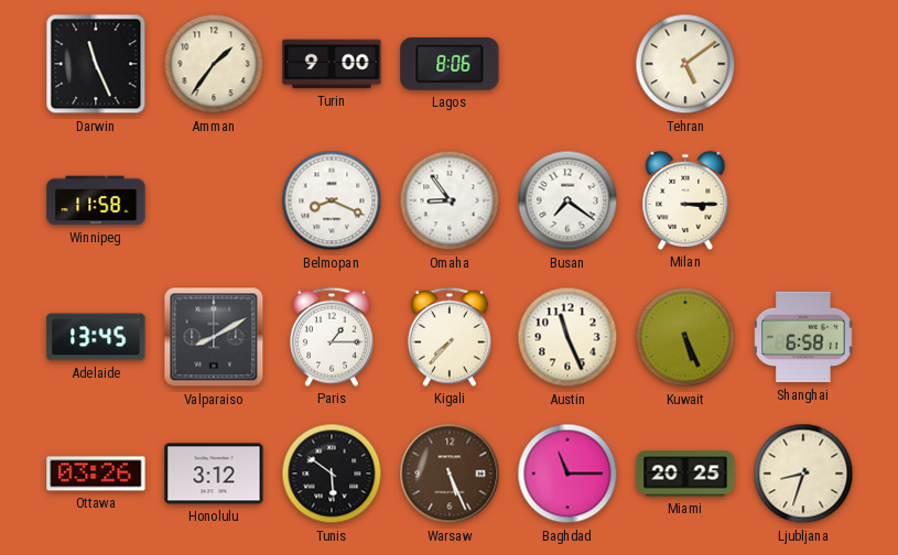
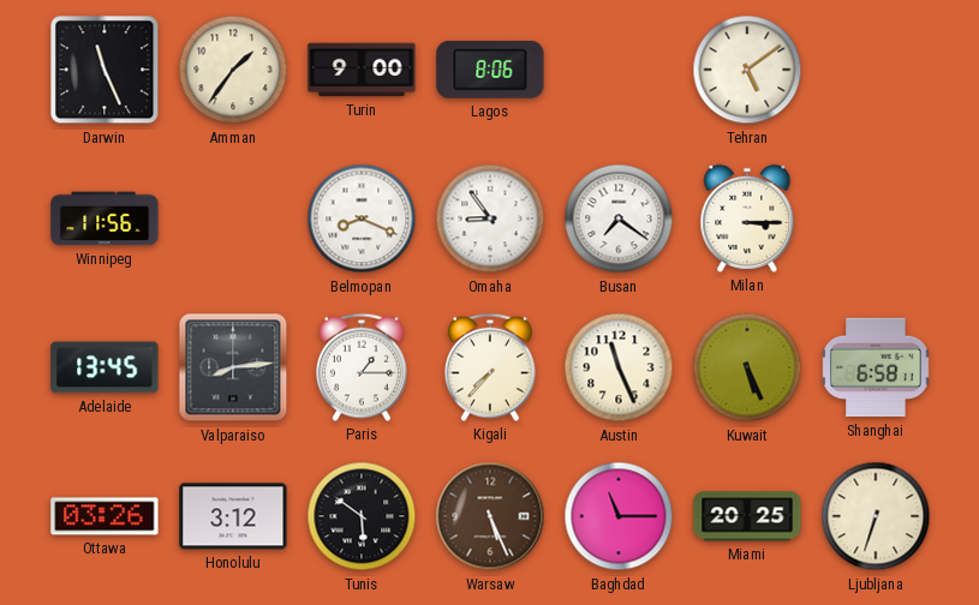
Winnipeg: 11:58 -> 11:56
Valparaiso: 8:10 -> 8:14
Ljubljana: 8:33 -> 6:33
